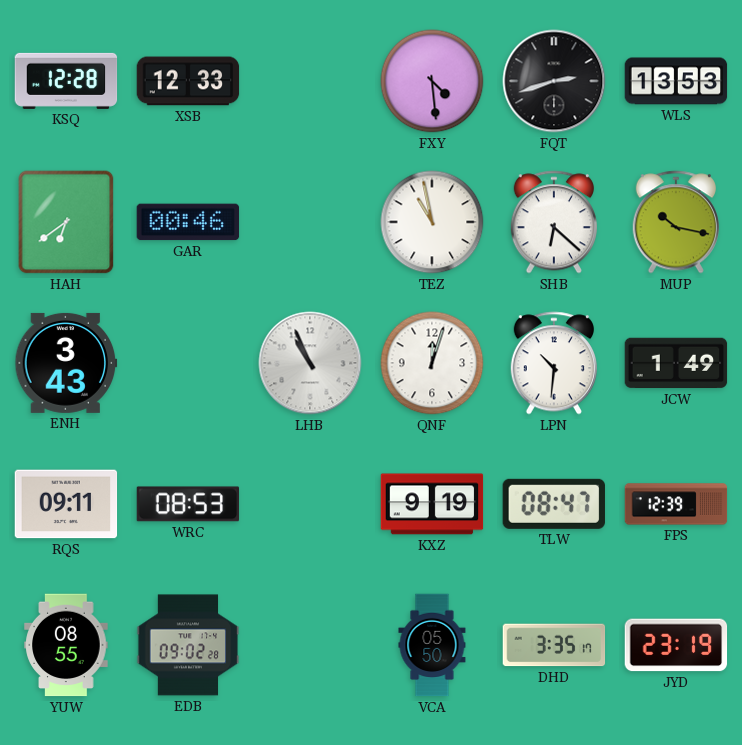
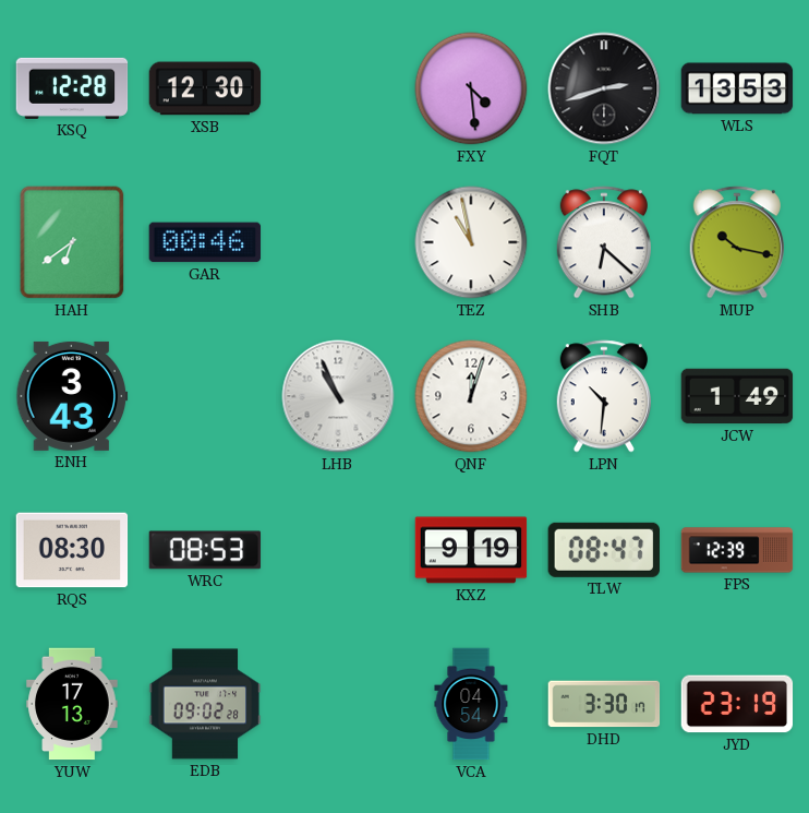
XSB: 12:33 -> 12:30
RQS: 09:11 -> 08:30
YUW: 08:55 -> 17:13
VCA: 05:50 -> 04:54
DHD: 3:35 -> 3:30
